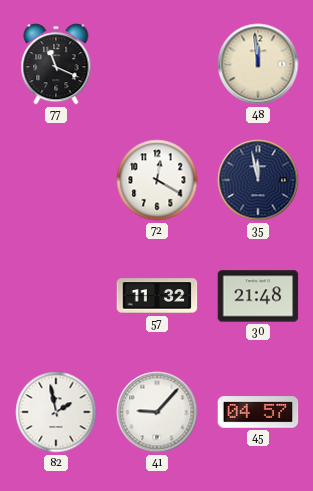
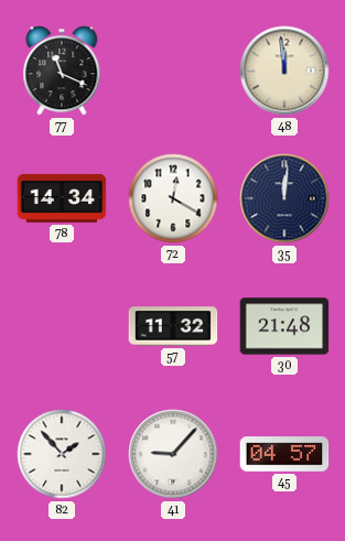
78: none -> 14:34
35: 11:58 -> 12:01
82: 1:58 -> 1:53
